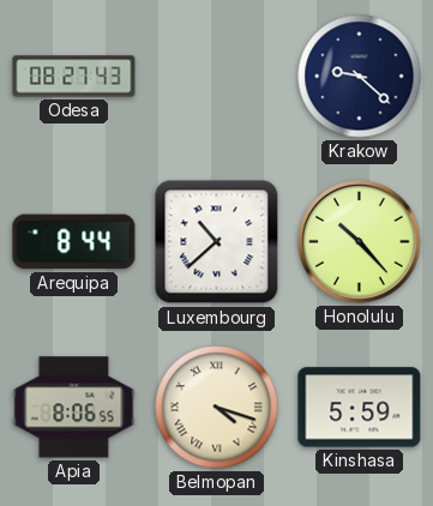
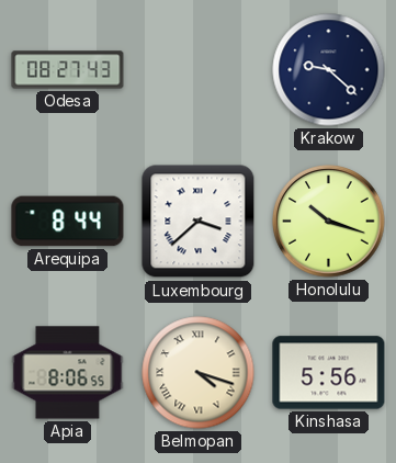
Luxembourg: 10:38 -> 3:38
Honolulu: 10:23 -> 10:18
Kinshasa: 5:59 -> 5:56
